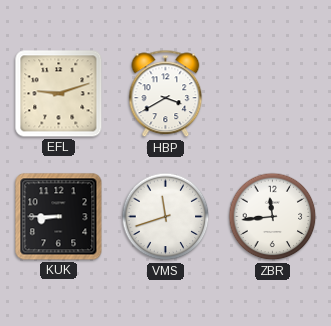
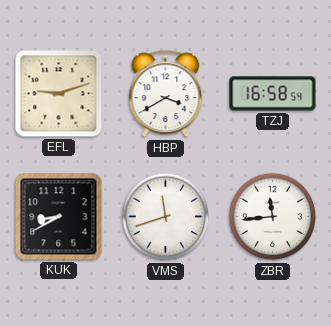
TZJ: none -> 16:58
KUK: 8:45 -> 8:40
